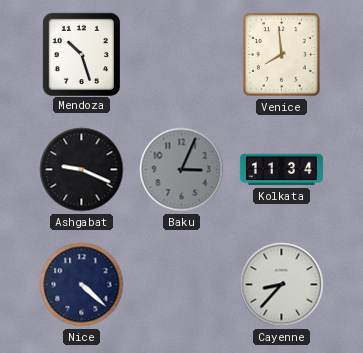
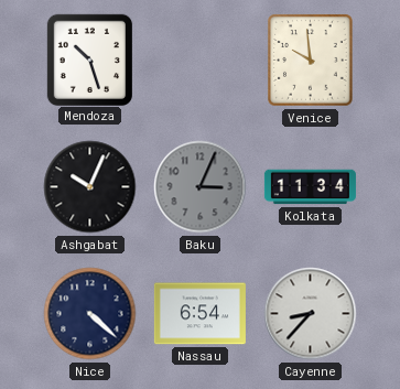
Venice: 7:59 -> 9:59
Ashgabat: 9:19 -> 10:04
Nassau: none -> 6:54
